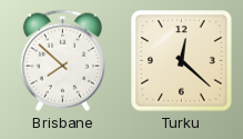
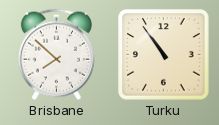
Turku: 12:22 -> 10:54
